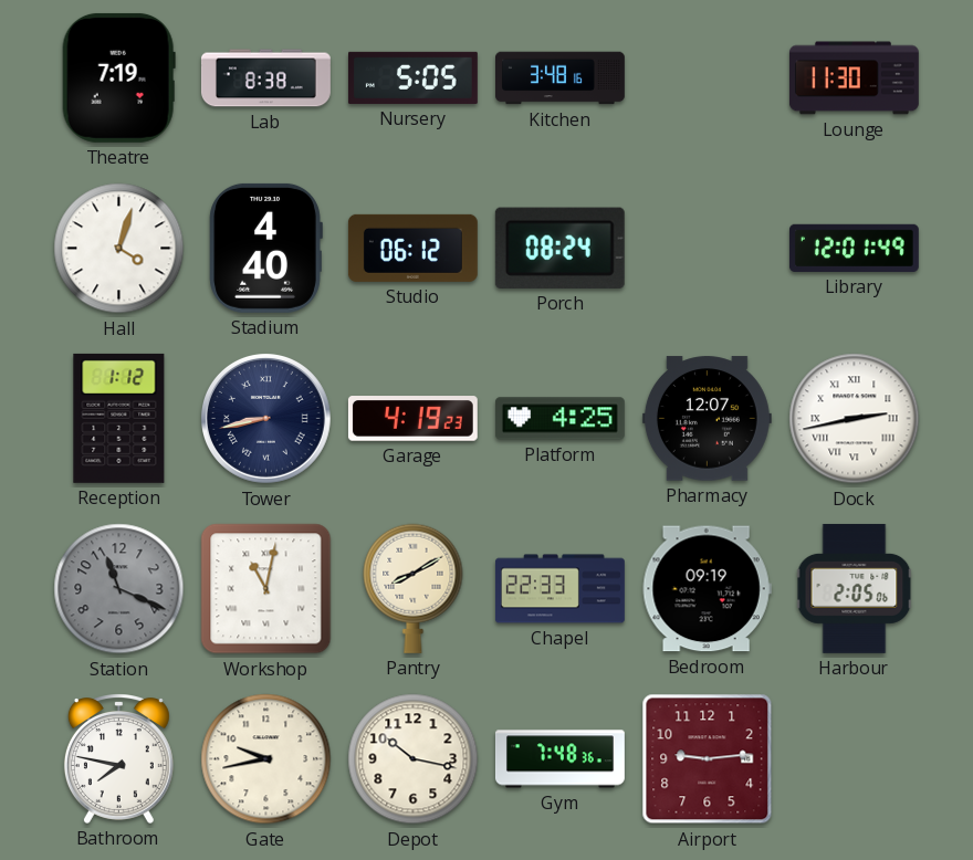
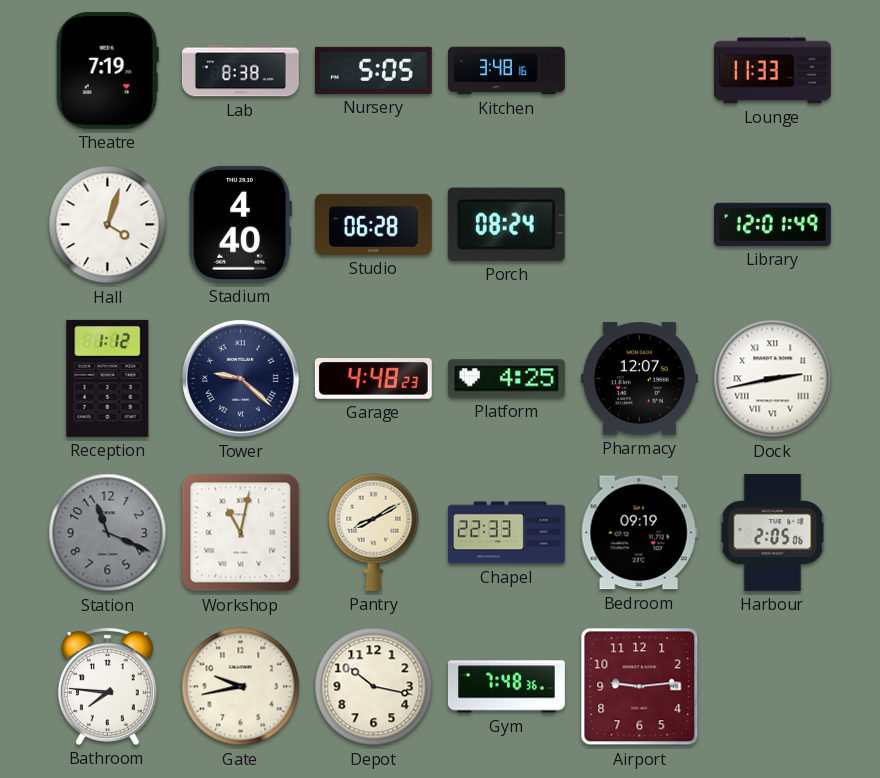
Lounge: 11:30 -> 11:33
Studio: 06:12 -> 06:28
Tower: 8:43 -> 9:22
Garage: 4:19 -> 4:48
Bathroom: 7:47 -> 7:46
